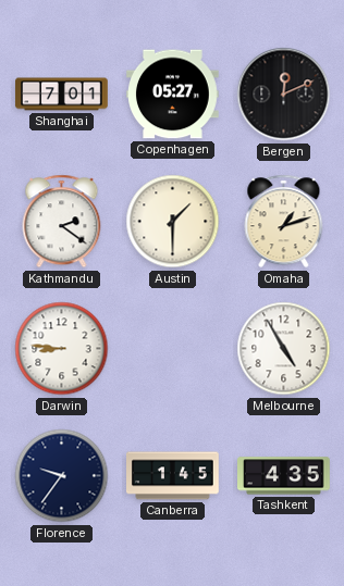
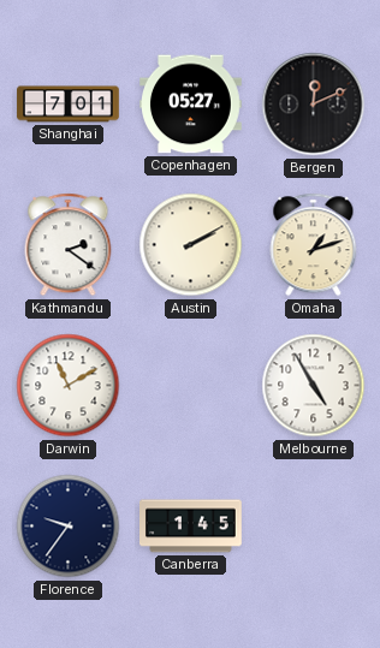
Austin: 1:30 -> 2:10
Darwin: 8:46 -> 11:10
Tashkent: 4:35 -> none
